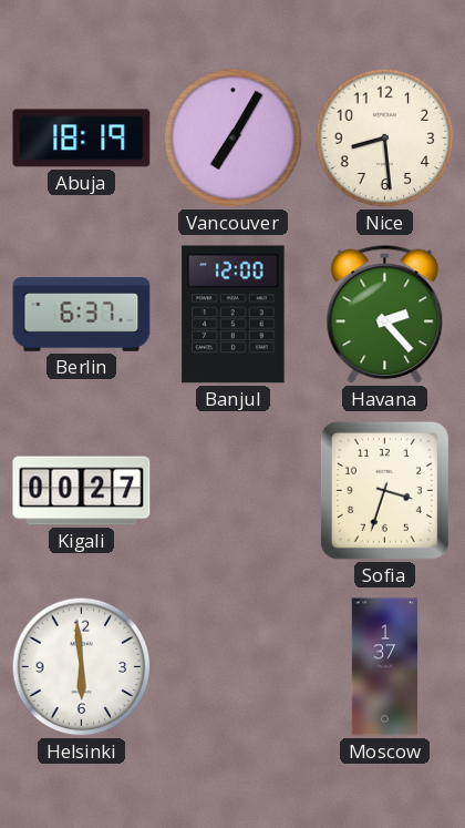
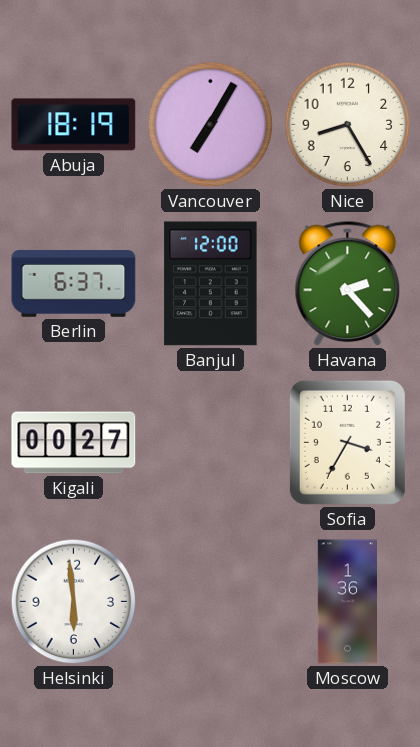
Nice: 8:29 -> 8:25
Sofia: 3:33 -> 3:35
Moscow: 1:37 -> 1:36
